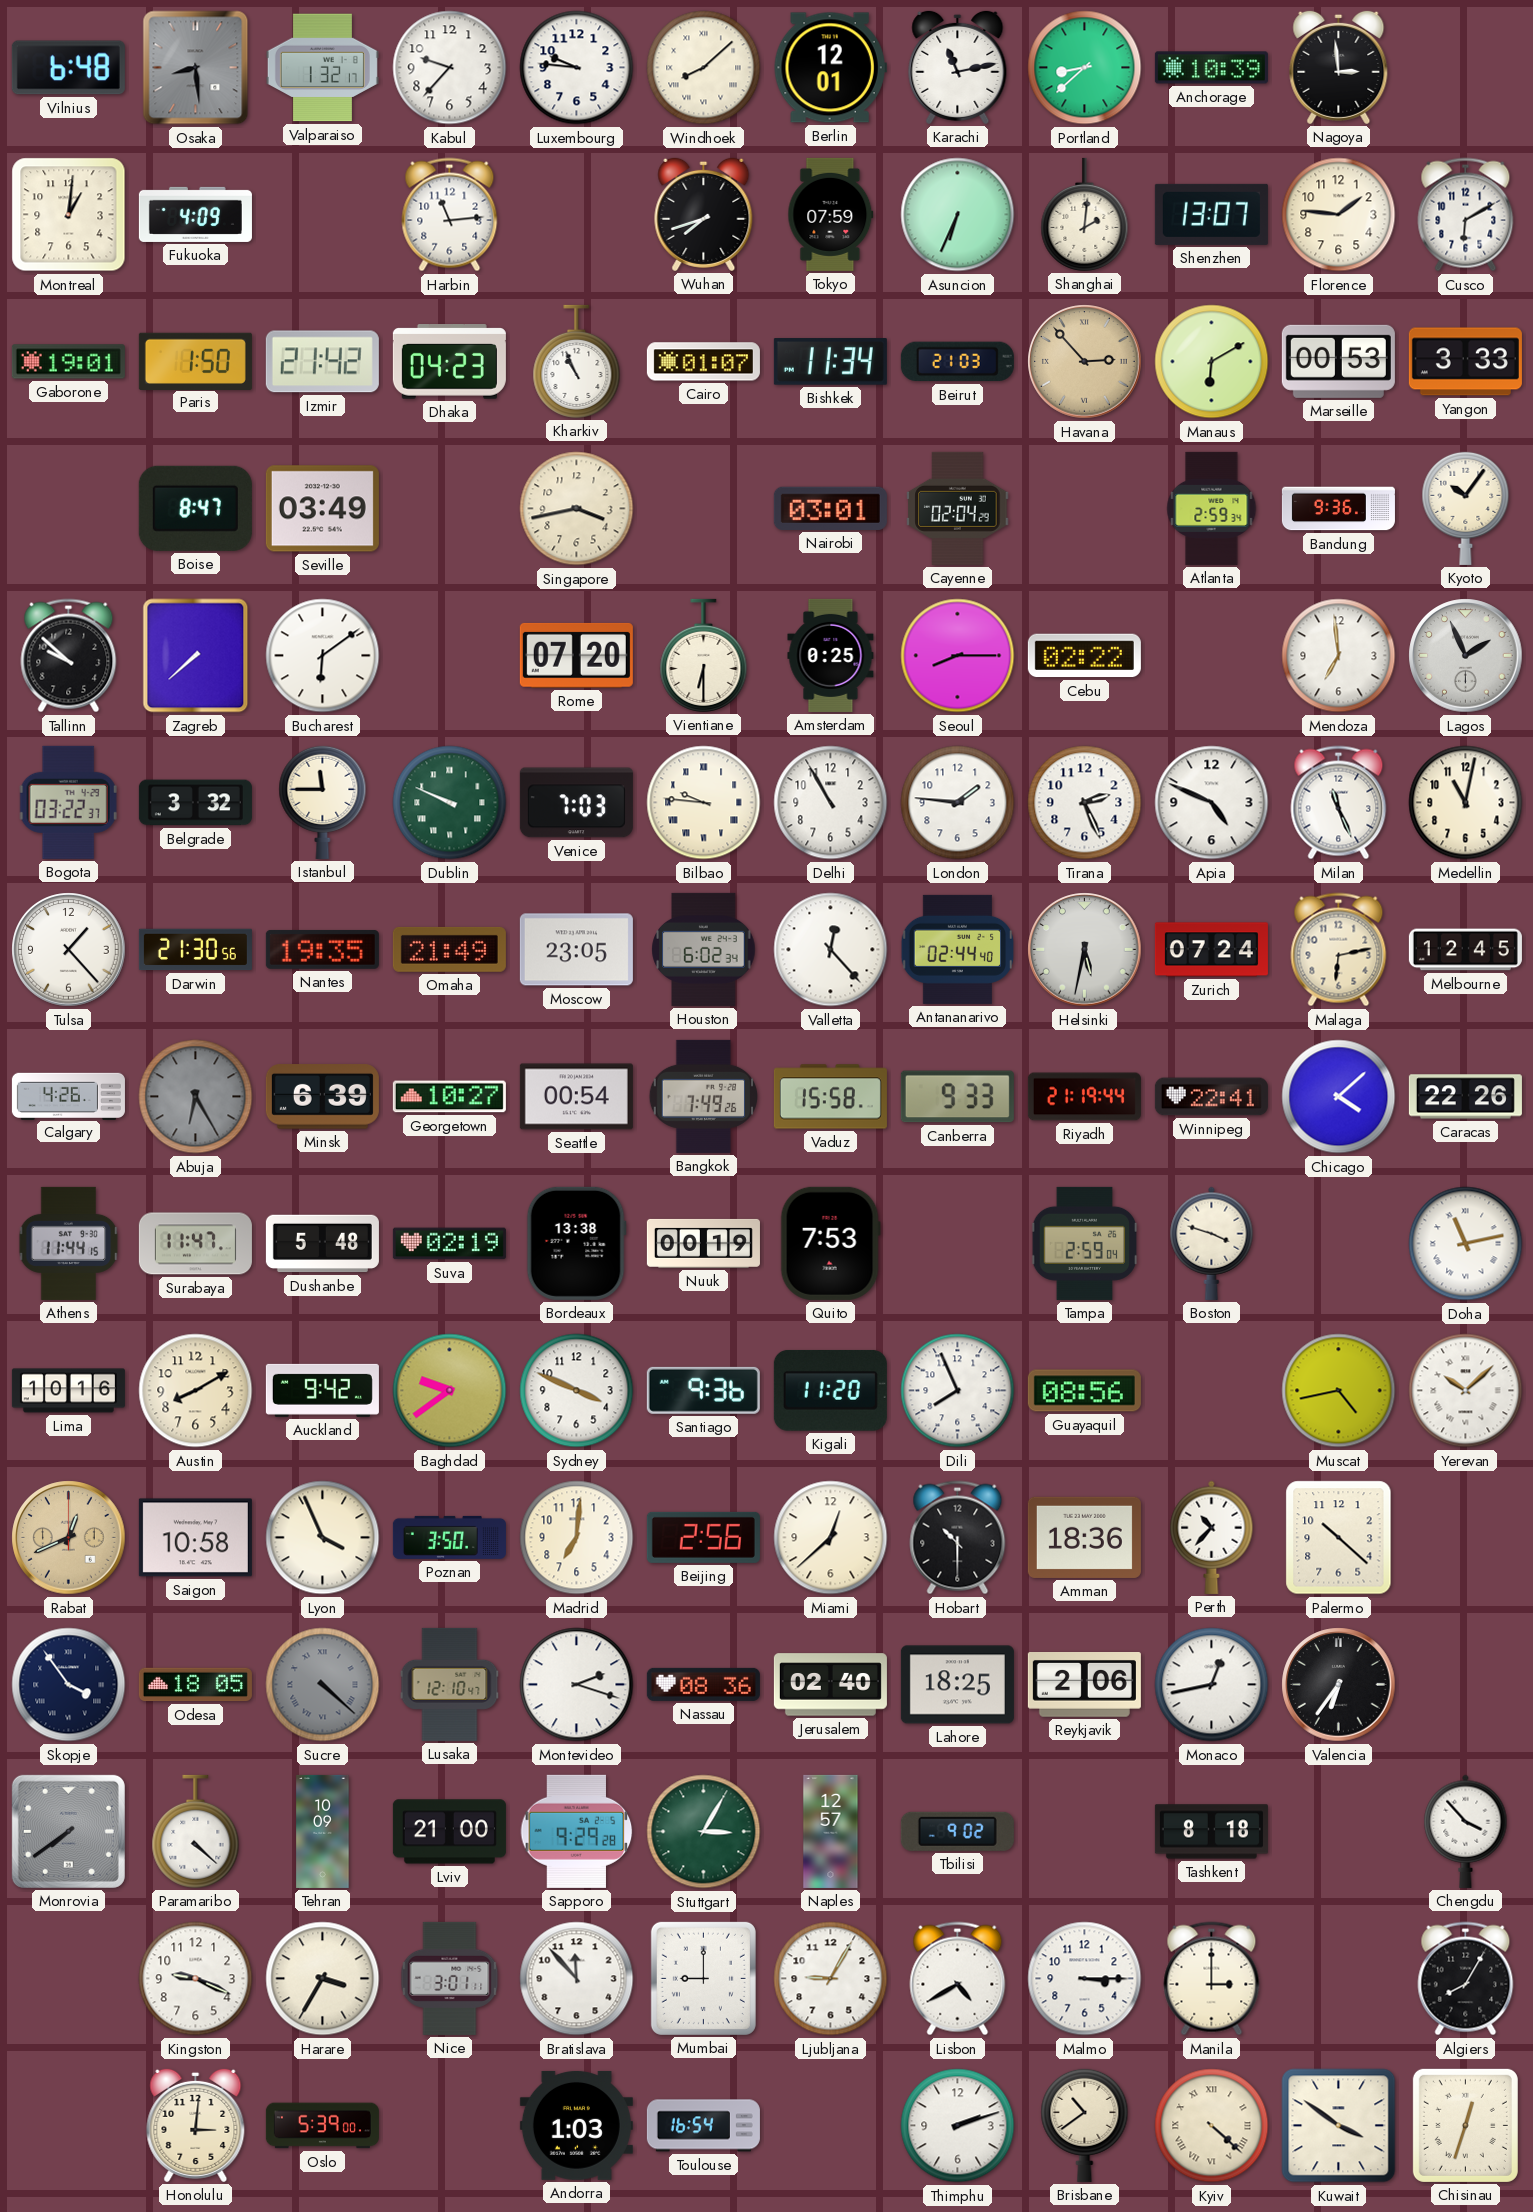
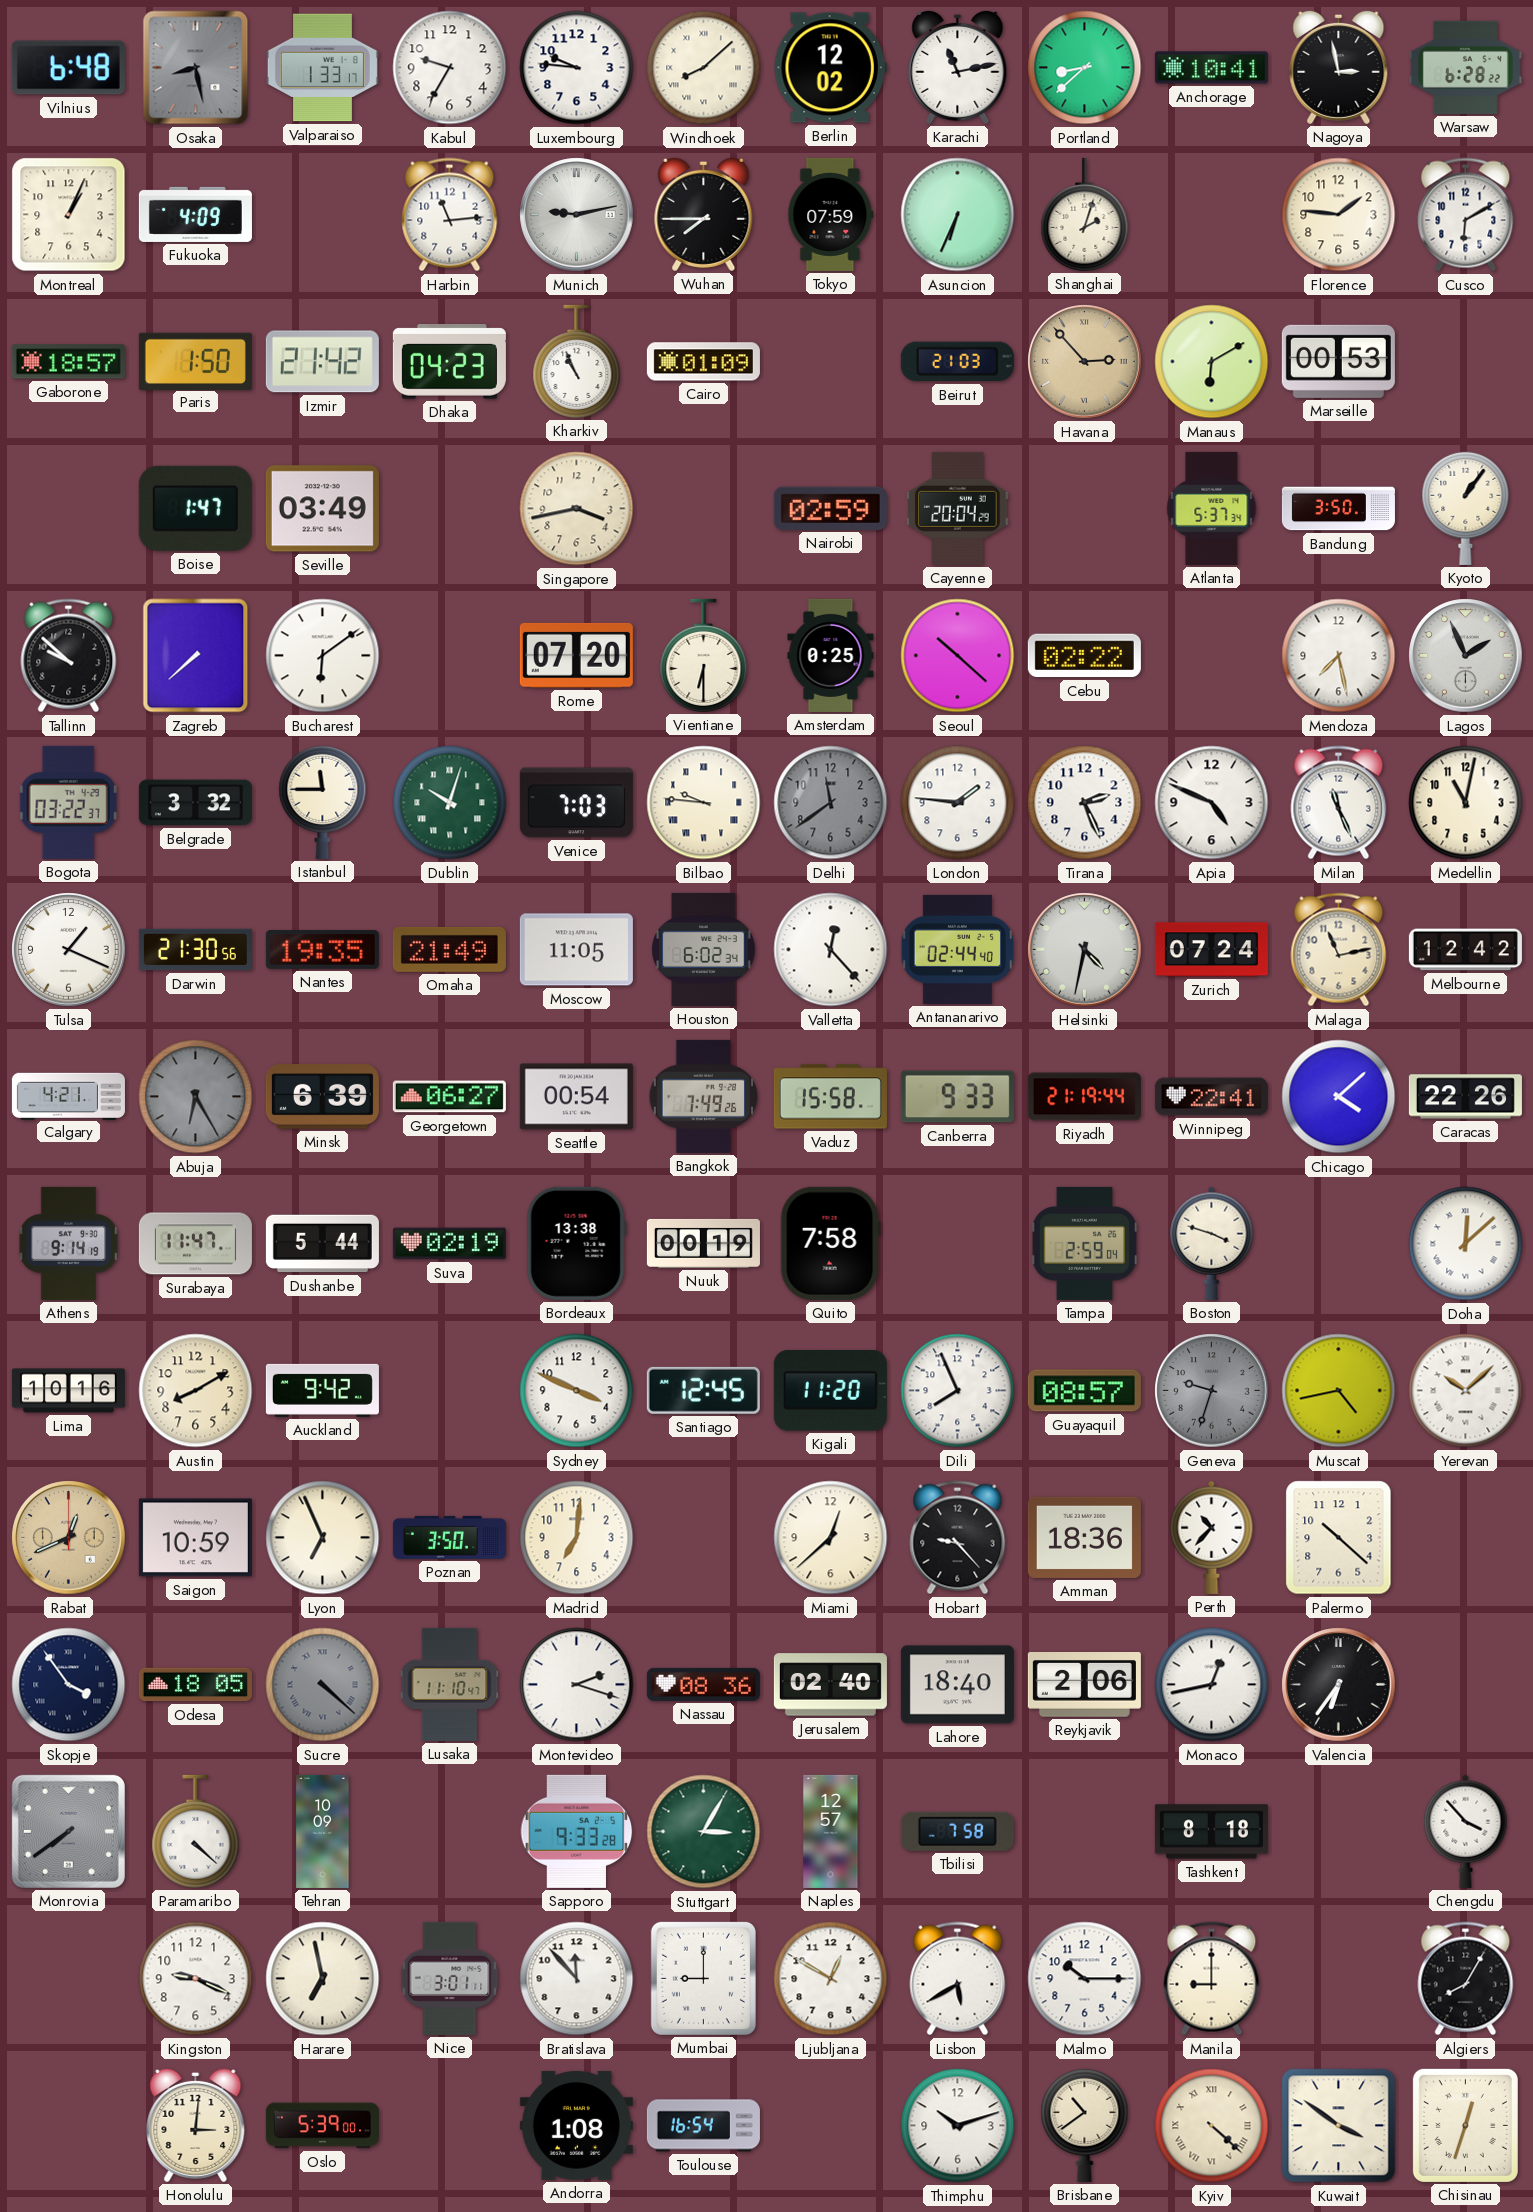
Osaka: 8:29 -> 8:28
Valparaiso: 1:32 -> 1:33
Kabul: 9:37 -> 9:35
Berlin: 12:01 -> 12:02
Anchorage: 10:39 -> 10:41
Nagoya: 2:59 -> 2:58
Warsaw: none -> 6:28
Montreal: 1:01 -> 1:04
Munich: none -> 9:13
Wuhan: 7:42 -> 7:45
Shanghai: 2:01 -> 2:03
Shenzhen: 13:07 -> none
Gaborone: 19:01 -> 18:57
Cairo: 01:07 -> 01:09
Bishkek: 11:34 -> none
Yangon: 3:33 -> none
Boise: 8:47 -> 1:47
Nairobi: 03:01 -> 02:59
Cayenne: 02:04 -> 20:04
Atlanta: 2:59 -> 5:37
Bandung: 9:36 -> 3:50
Kyoto: 10:06 -> 1:06
Seoul: 8:15 -> 10:22
Mendoza: 6:59 -> 7:28
Dublin: 9:49 -> 10:03
Delhi: 10:55 -> 11:39
Delhi dial: white -> grey
Tulsa: 1:23 -> 1:19
Moscow: 23:05 -> 11:05
Helsinki: 5:32 -> 4:32
Malaga: 6:13 -> 11:13
Melbourne: 12:45 -> 12:42
Calgary: 4:26 -> 4:21
Georgetown: 10:27 -> 06:27
Athens: 11:44 -> 9:14
Dushanbe: 5:48 -> 5:44
Quito: 7:53 -> 7:58
Doha: 11:13 -> 12:08
Baghdad: 9:39 -> none
Santiago: 9:36 -> 12:45
Guayaquil: 08:56 -> 08:57
Geneva: none -> 9:33
Saigon: 10:58 -> 10:59
Lyon: 3:56 -> 6:56
Beijing: 2:56 -> none
Hobart: 10:30 -> 9:23
Lusaka: 12:10 -> 11:10
Lahore: 18:25 -> 18:40
Lviv: 21:00 -> none
Sapporo: 9:29 -> 9:33
Tbilisi: 9:02 -> 7:58
Harare: 3:35 -> 6:58
Ljubljana: 9:05 -> 12:50
Lisbon: 4:40 -> 5:40
Malmo: 3:15 -> 10:15
Manila: 3:00 -> 9:00
Andorra: 1:03 -> 1:08
Thimphu: 2:12 -> 10:12
